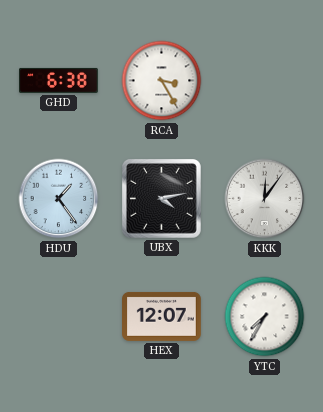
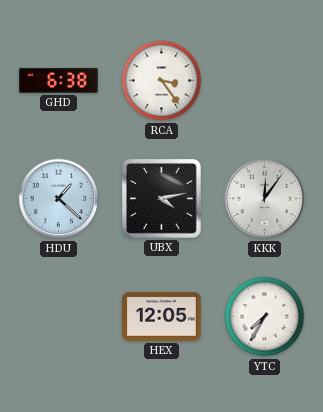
RCA: 3:25 -> 3:24
HDU: 1:24 -> 1:22
HEX: 12:07 -> 12:05
